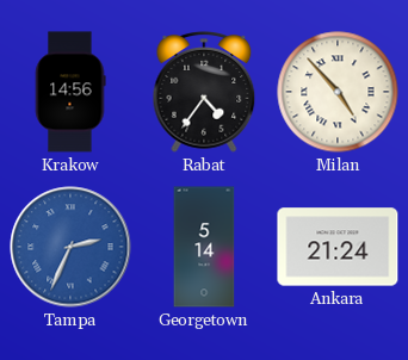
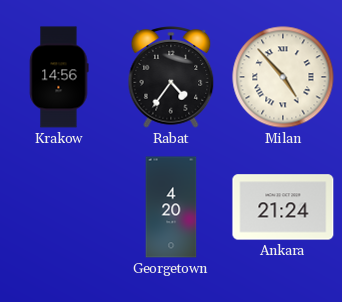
Tampa: 2:34 -> none
Georgetown: 5:14 -> 4:20
